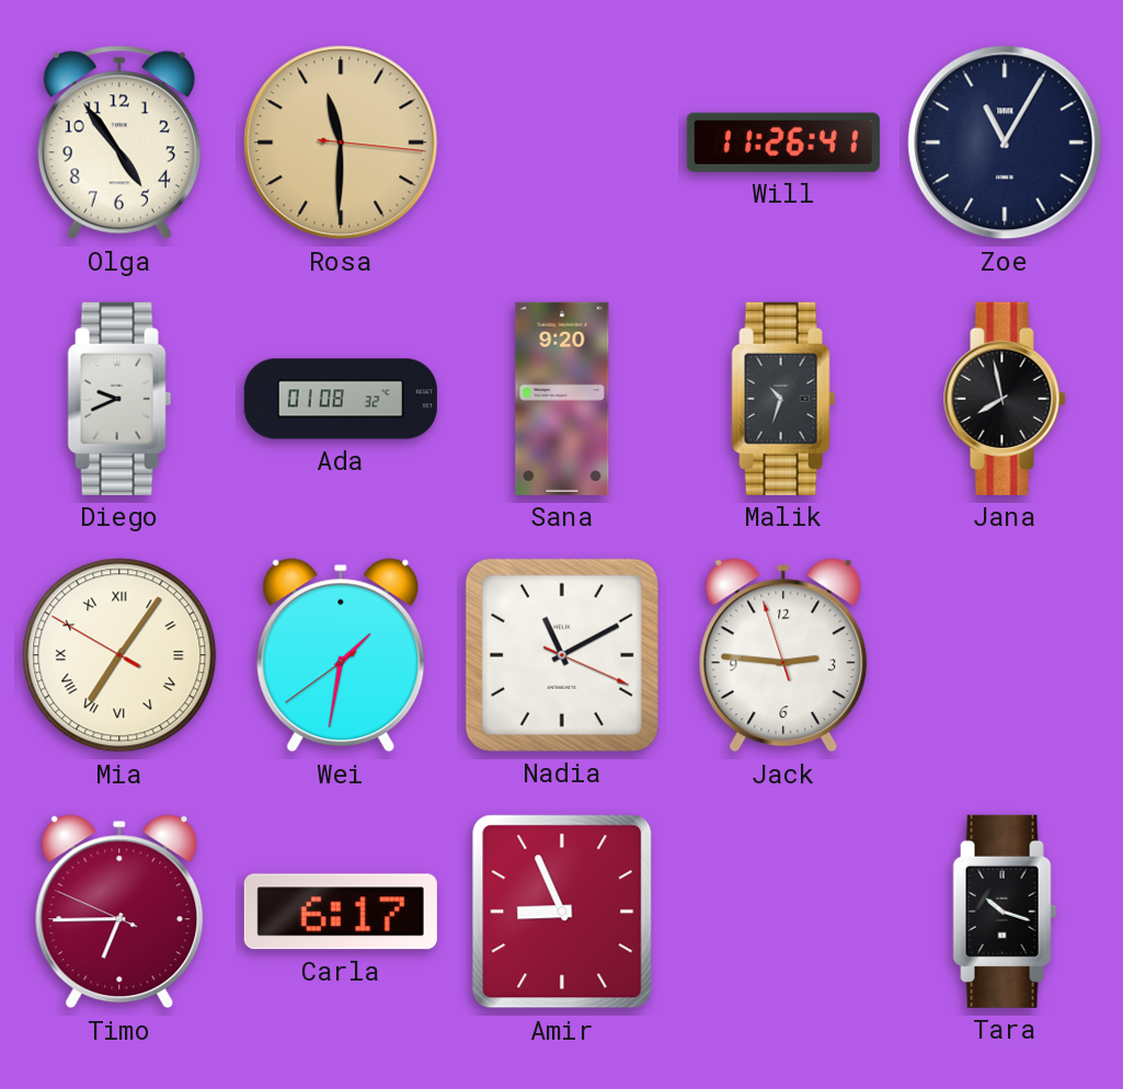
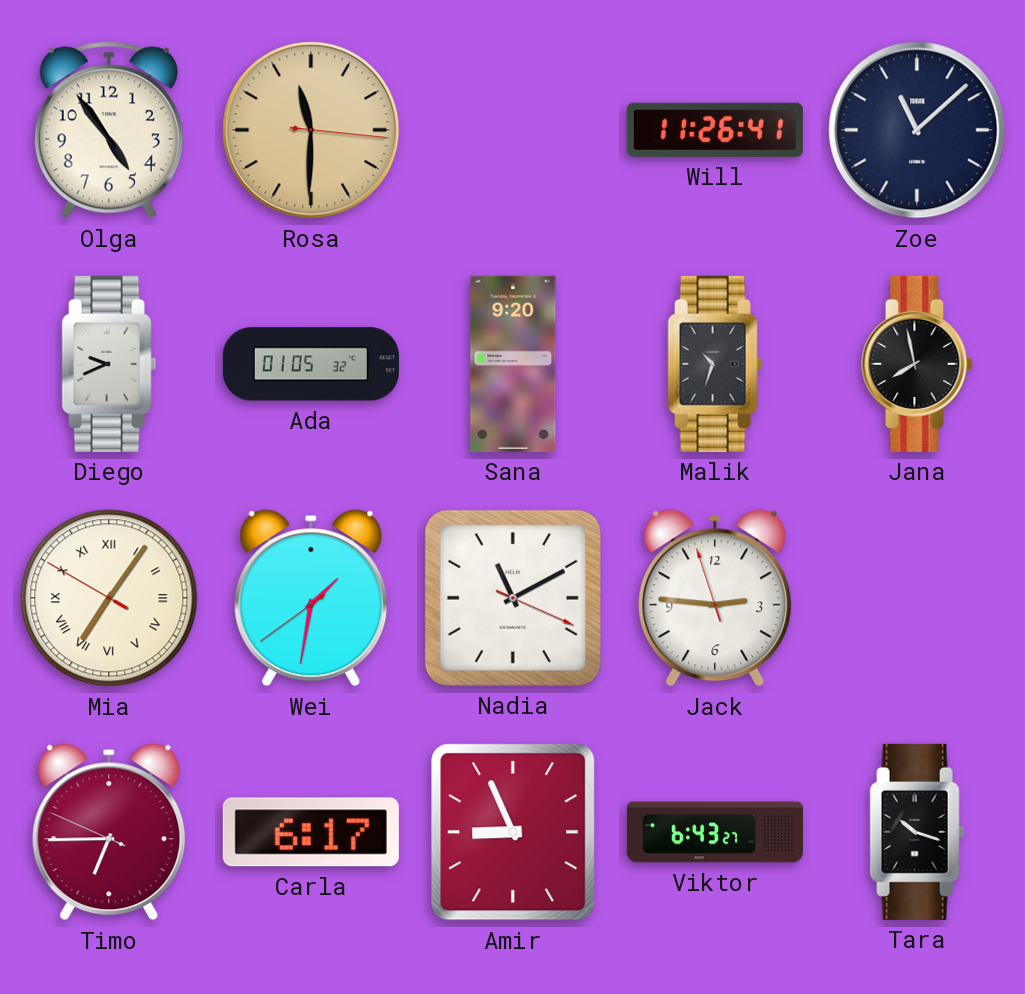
Zoe: 11:05 -> 11:08
Ada: 01:08 -> 01:05
Viktor: none -> 6:43
